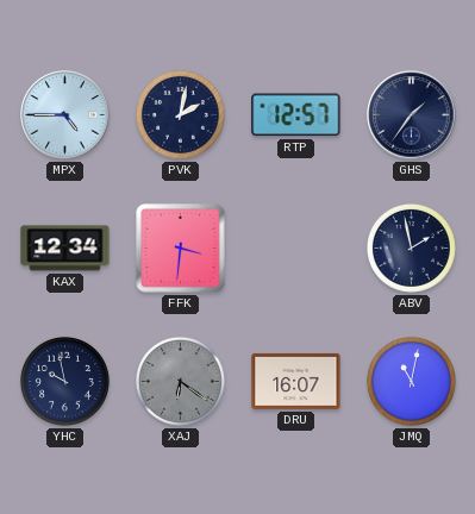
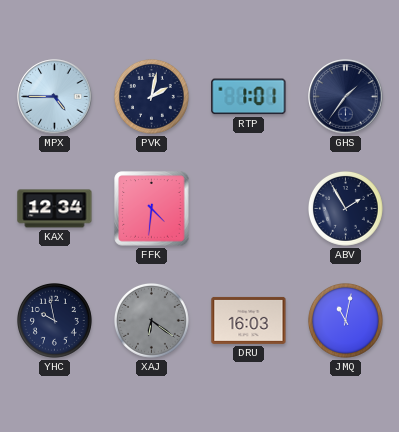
RTP: 12:57 -> 1:01
FFK: 3:31 -> 4:31
ABV: 1:58 -> 1:55
DRU: 16:07 -> 16:03
